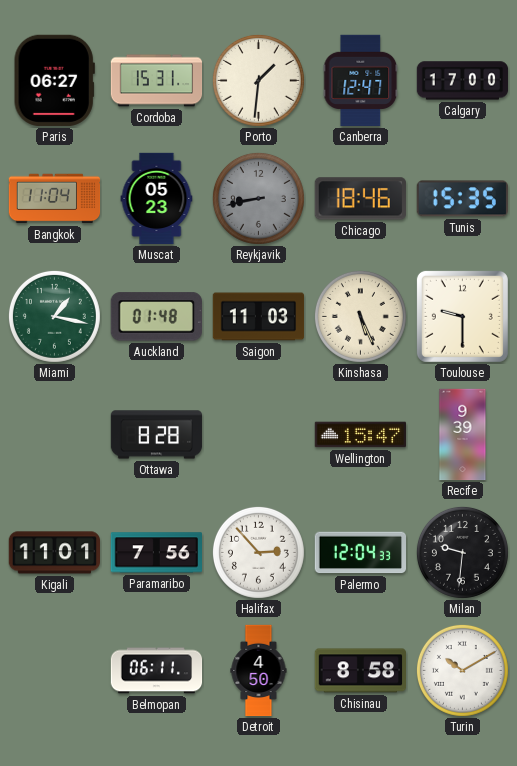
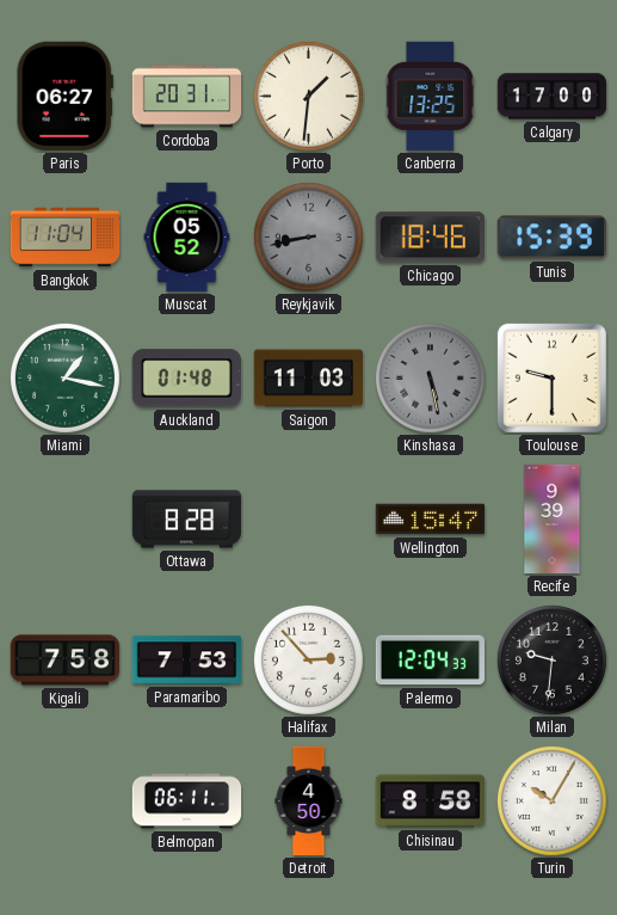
Cordoba: 15:31 -> 20:31
Canberra: 12:47 -> 13:25
Muscat: 05:23 -> 05:52
Tunis: 15:35 -> 15:39
Kinshasa: 5:26 -> 5:28
Kinshasa dial: cream -> grey
Kigali: 11:01 -> 7:58
Paramaribo: 7:56 -> 7:53
Turin: 10:10 -> 10:05
